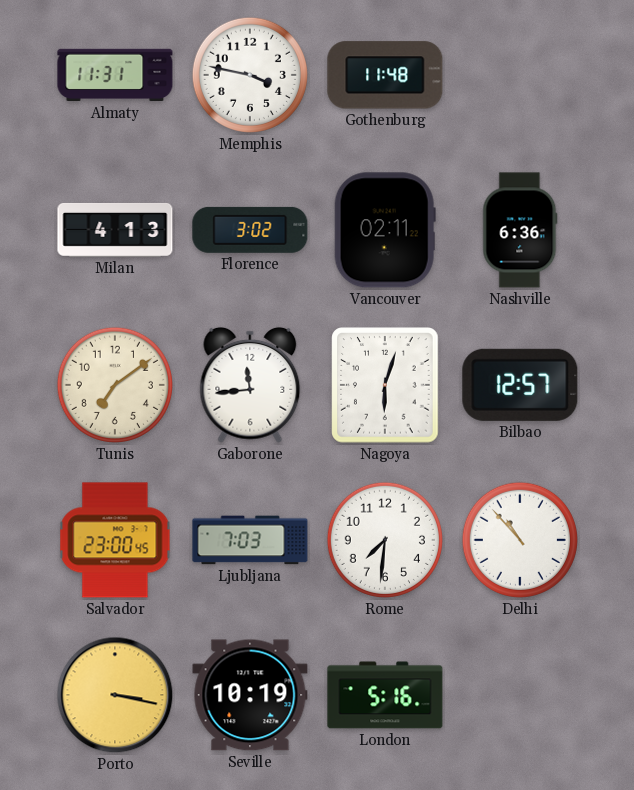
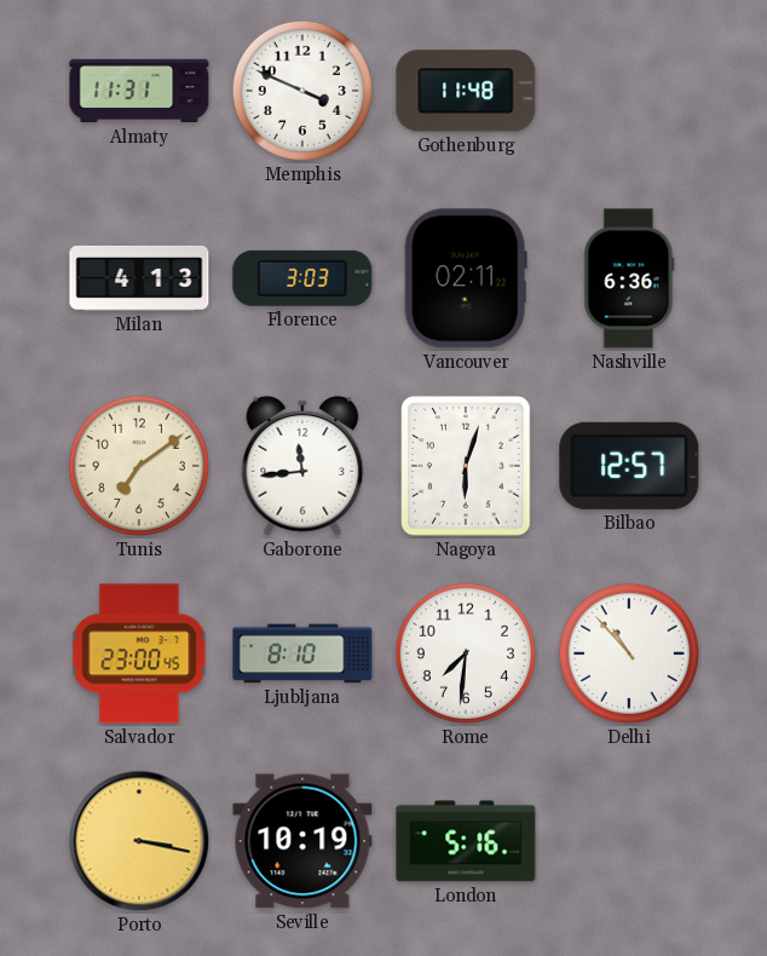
Memphis: 3:47 -> 3:49
Florence: 3:02 -> 3:03
Ljubljana: 7:03 -> 8:10
